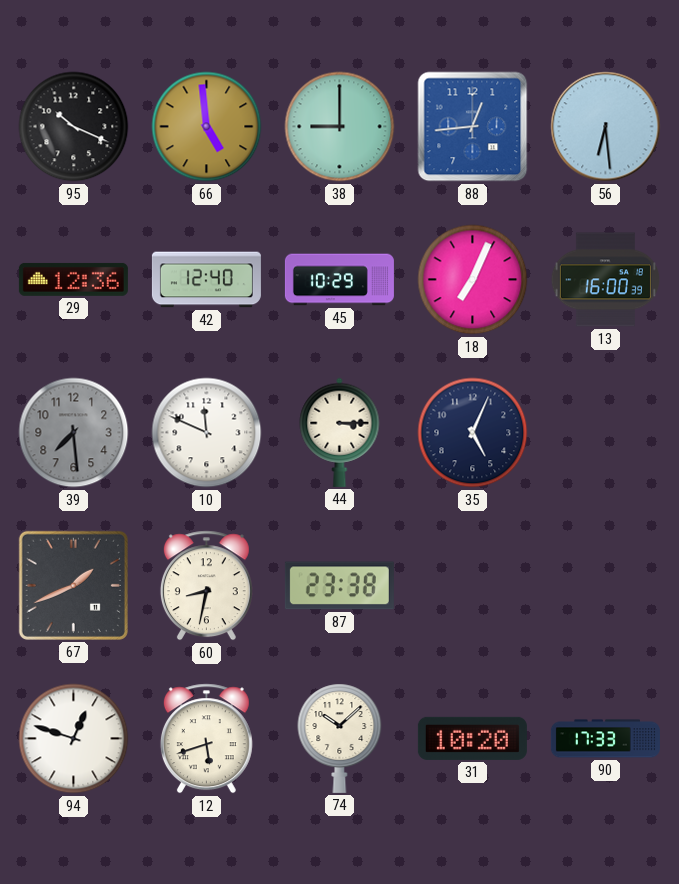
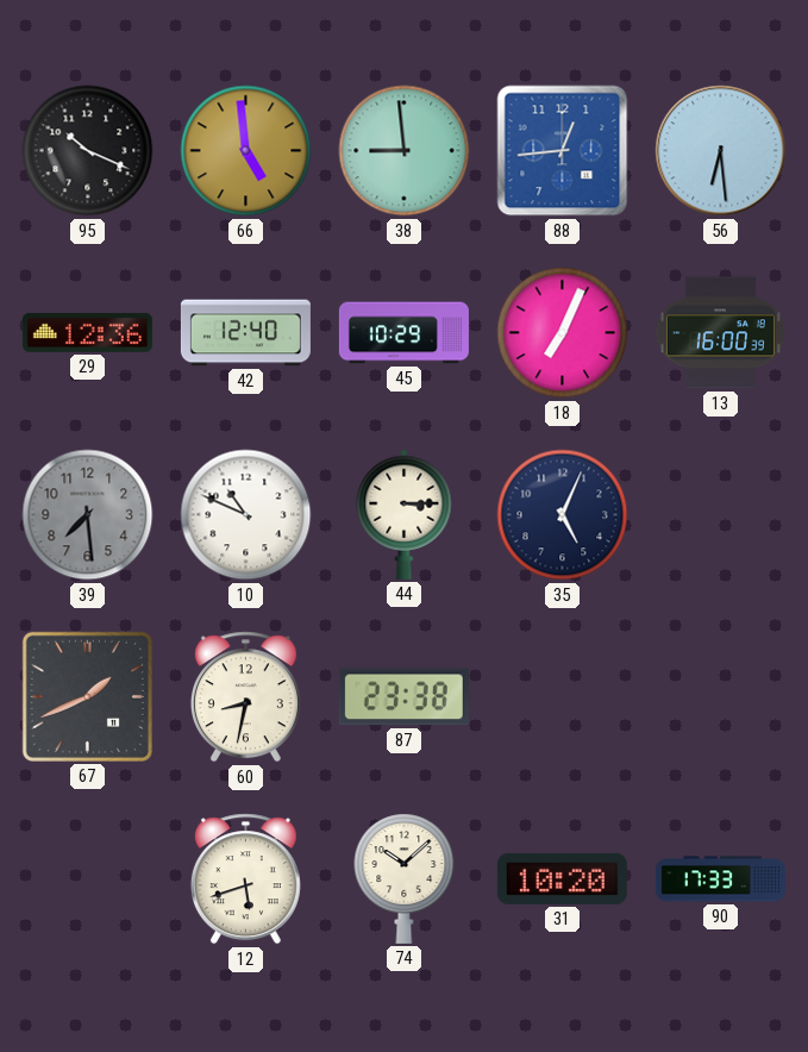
38: 9:00 -> 8:59
10: 11:49 -> 10:49
94: 12:48 -> none
